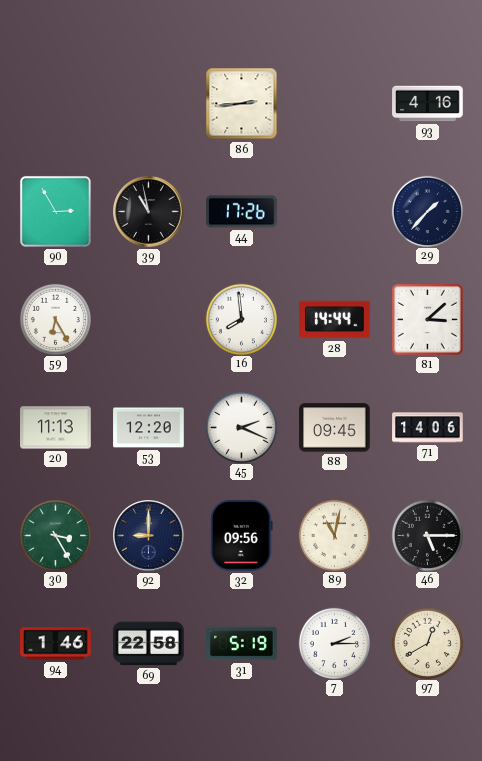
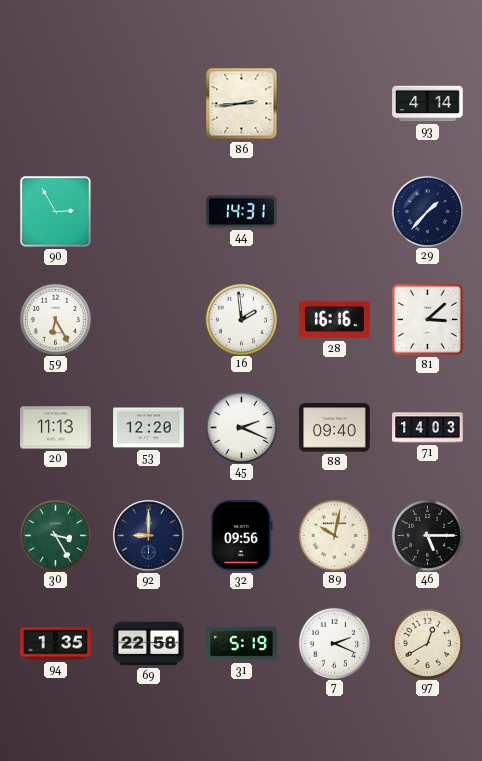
93: 4:16 -> 4:14
39: 10:58 -> none
44: 17:26 -> 14:31
16: 7:59 -> 1:59
28: 14:44 -> 16:16
88: 09:45 -> 09:40
71: 14:06 -> 14:03
89: 11:02 -> 10:02
94: 1:46 -> 1:35
7: 2:15 -> 2:19
